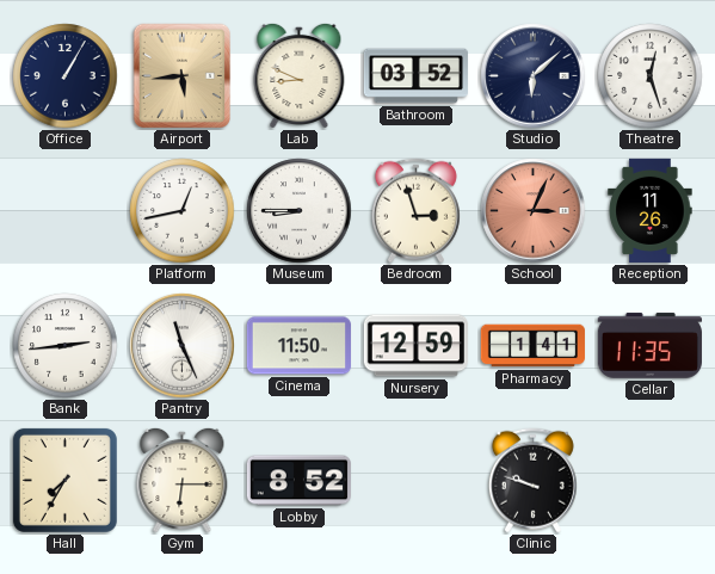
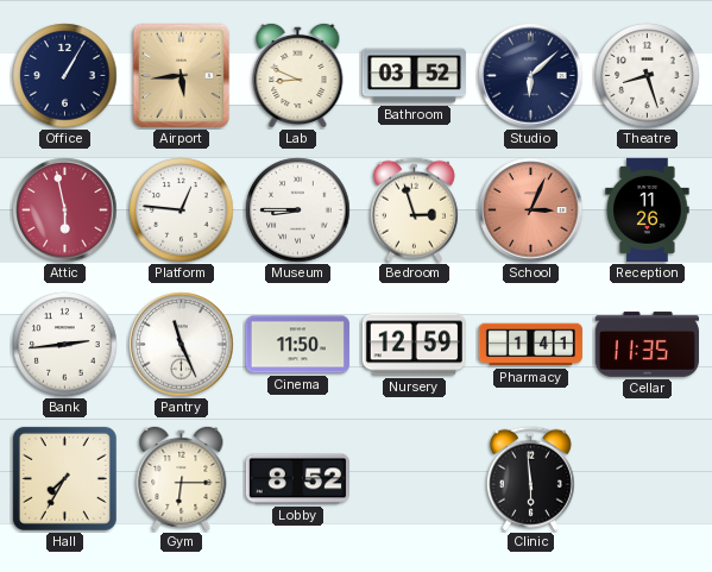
Theatre: 12:27 -> 8:27
Attic: none -> 5:58
Platform: 12:43 -> 12:46
Clinic: 9:48 -> 5:59
